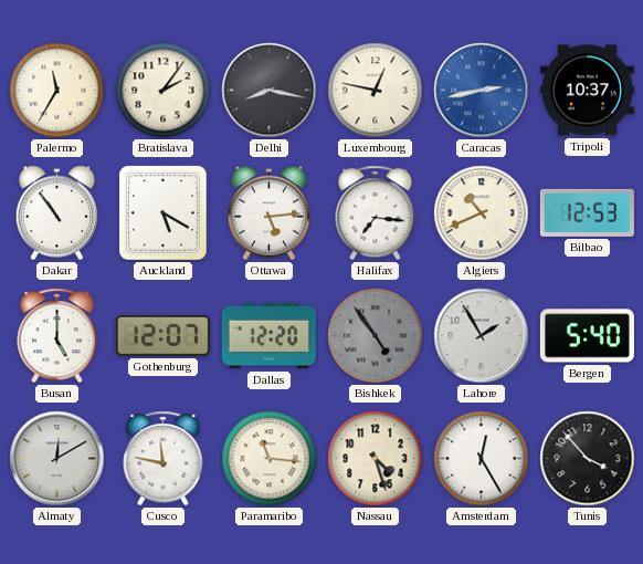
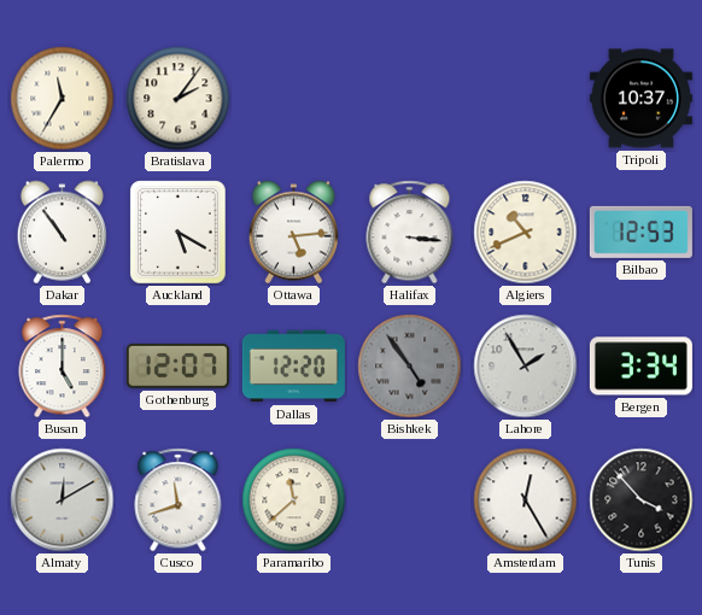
Delhi: 8:17 -> none
Luxembourg: 12:47 -> none
Caracas: 2:43 -> none
Halifax: 7:16 -> 3:16
Bergen: 5:40 -> 3:34
Cusco: 11:47 -> 11:42
Paramaribo: 11:16 -> 11:38
Nassau: 4:27 -> none
